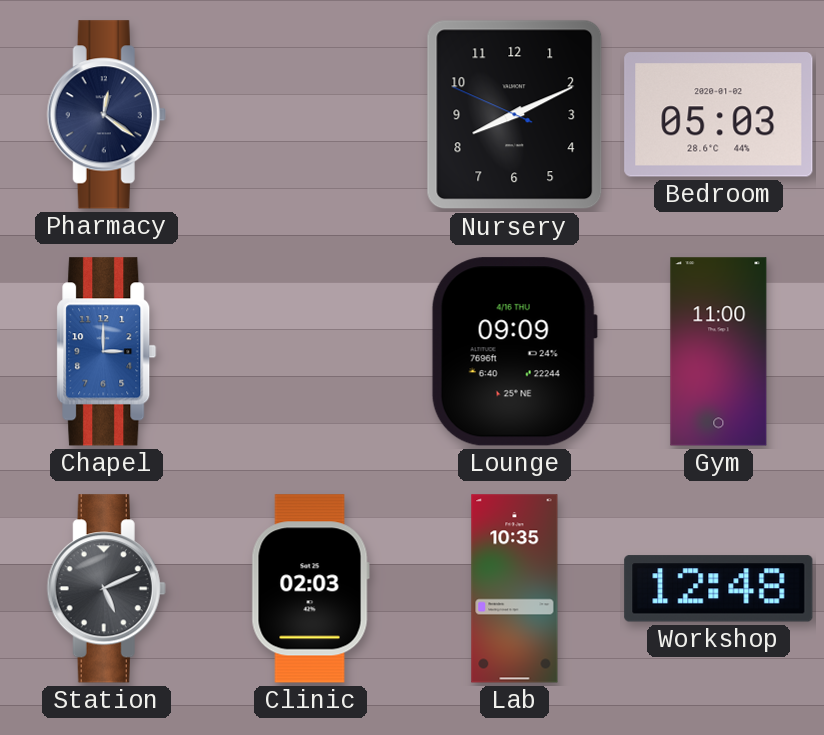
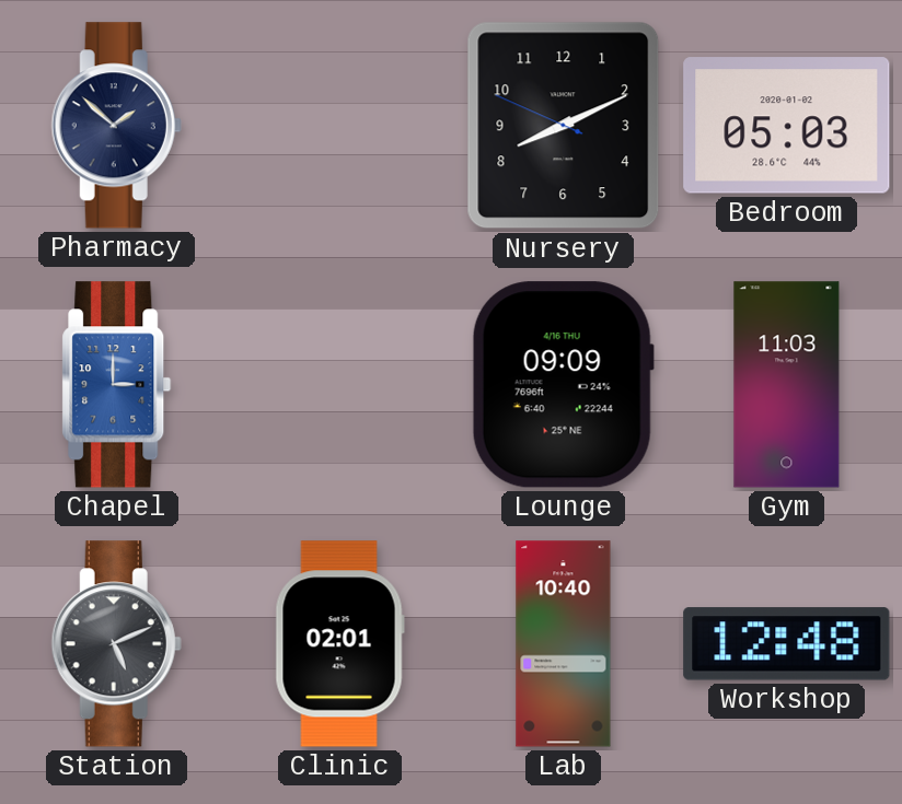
Pharmacy: 12:21 -> 1:52
Gym: 11:00 -> 11:03
Clinic: 02:03 -> 02:01
Lab: 10:35 -> 10:40
